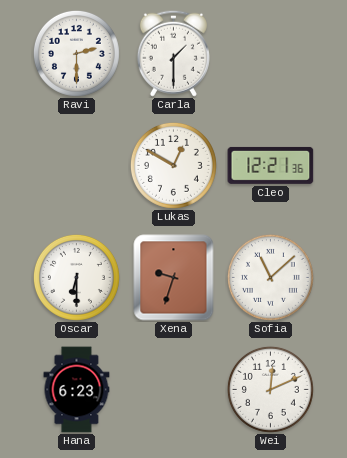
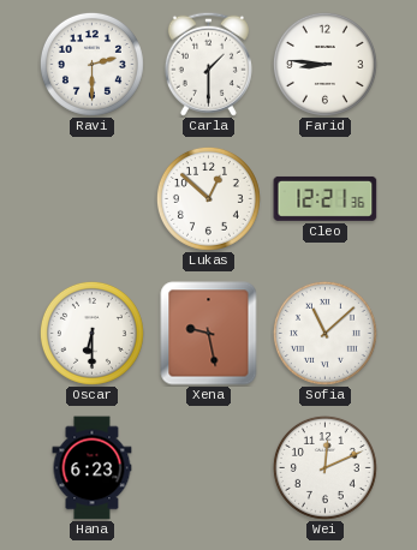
Farid: none -> 8:46
Lukas: 12:50 -> 12:52
Xena: 9:33 -> 9:28
